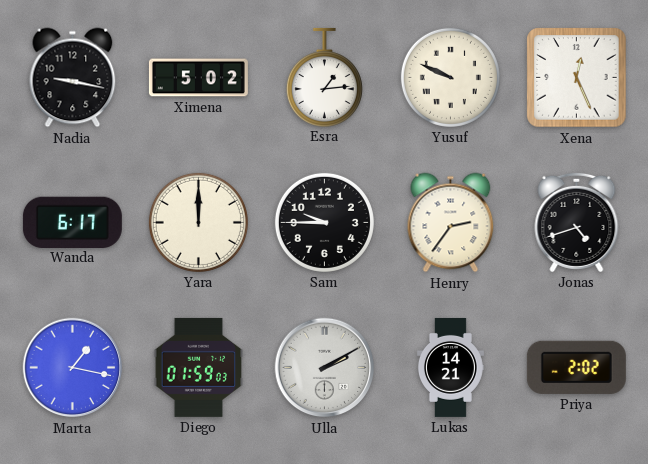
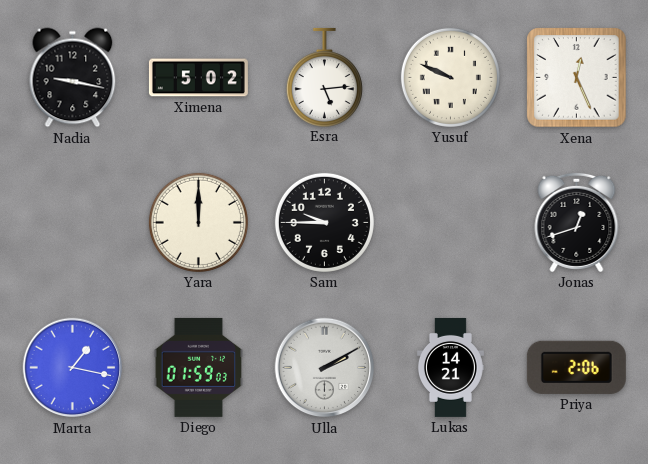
Esra: 1:14 -> 5:14
Wanda: 6:17 -> none
Henry: 2:36 -> none
Jonas: 4:42 -> 12:42
Priya: 2:02 -> 2:06
